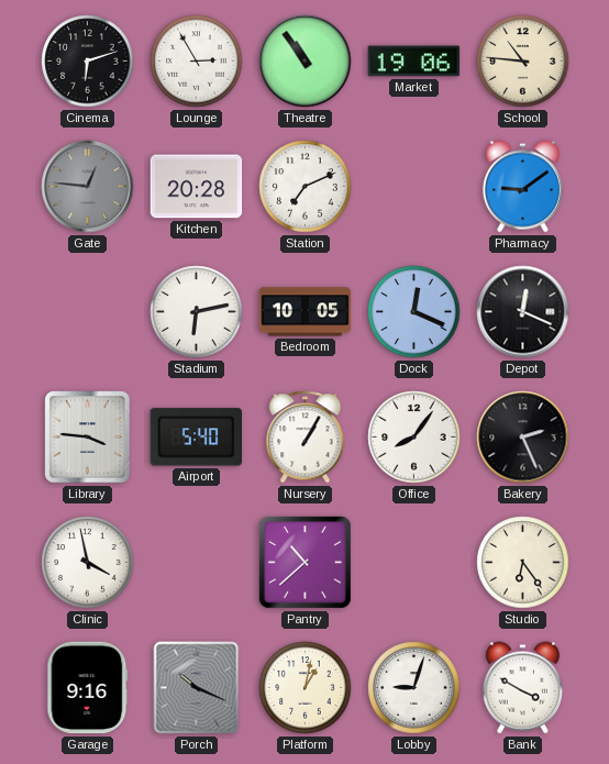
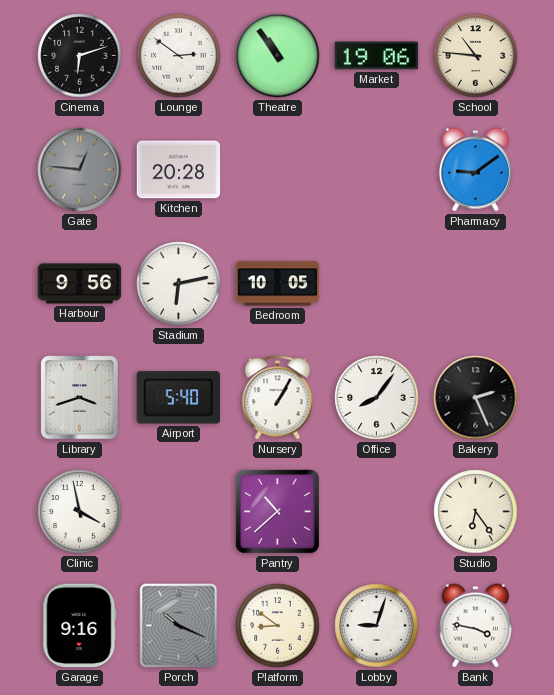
Lounge: 2:55 -> 2:51
Station: 7:11 -> none
Harbour: none -> 9:56
Dock: 12:19 -> none
Depot: 12:19 -> none
Library: 3:46 -> 3:42
Platform: 1:02 -> 8:51
Bank: 3:50 -> 3:47
